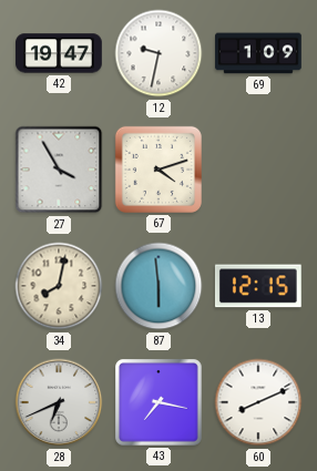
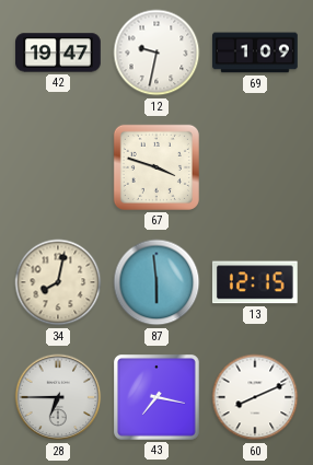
27: 3:55 -> none
67: 4:12 -> 3:48
28: 6:41 -> 6:45
